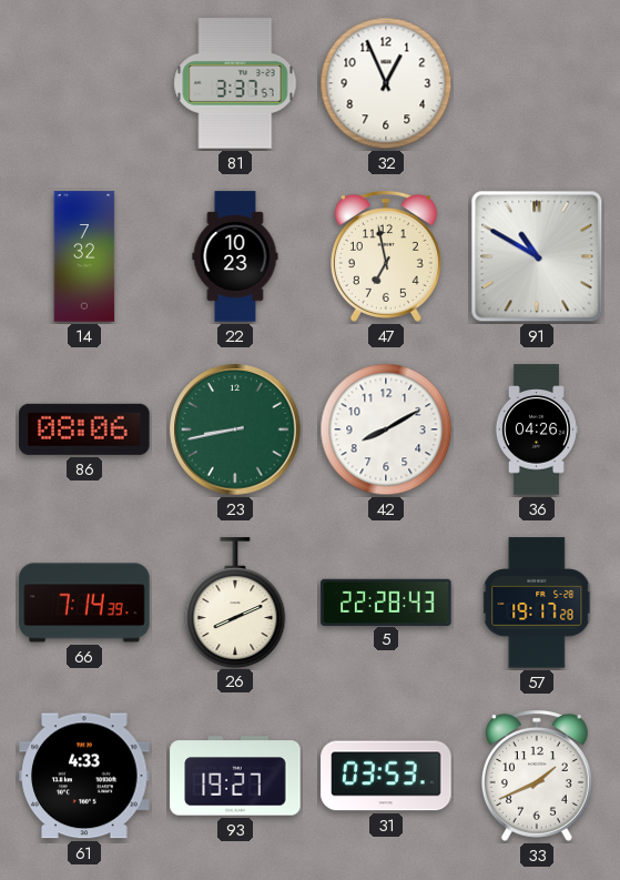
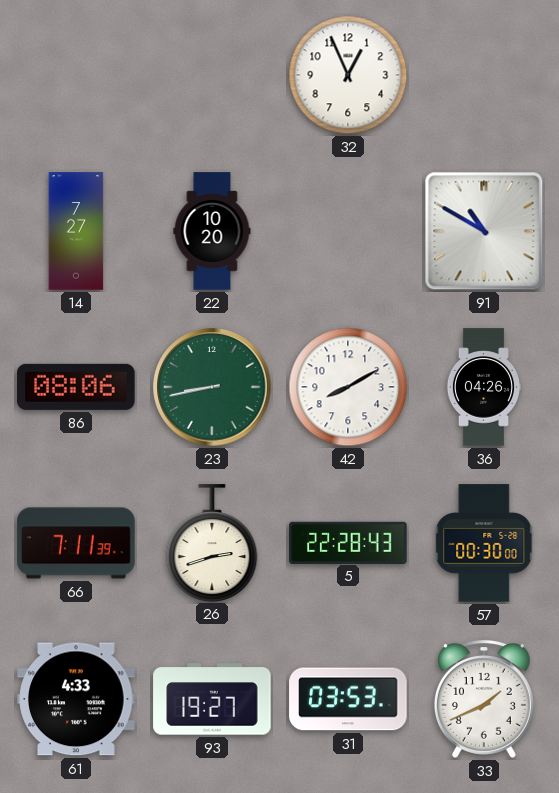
81: 3:37 -> none
14: 7:32 -> 7:27
22: 10:23 -> 10:20
47: 6:58 -> none
66: 7:14 -> 7:11
26: 8:11 -> 2:42
57: 19:17 -> 00:30
